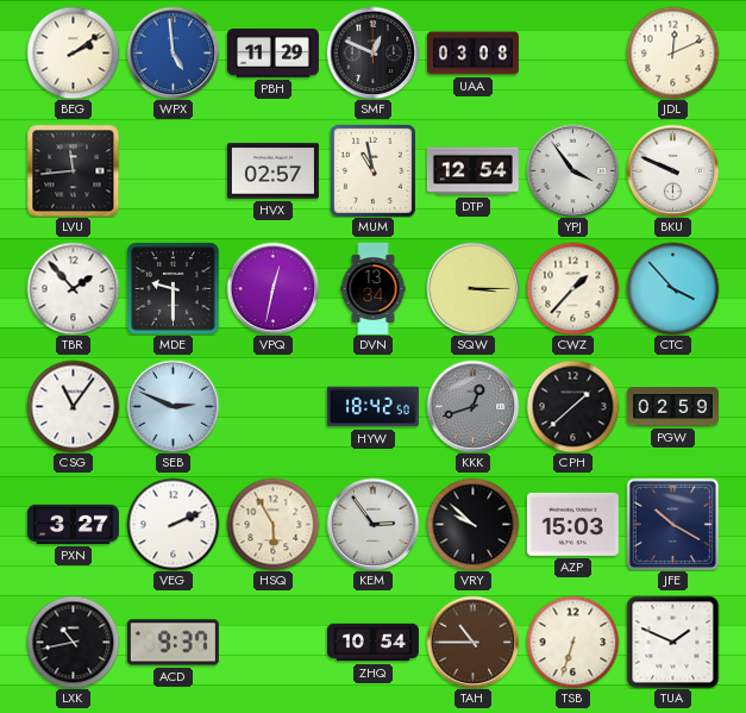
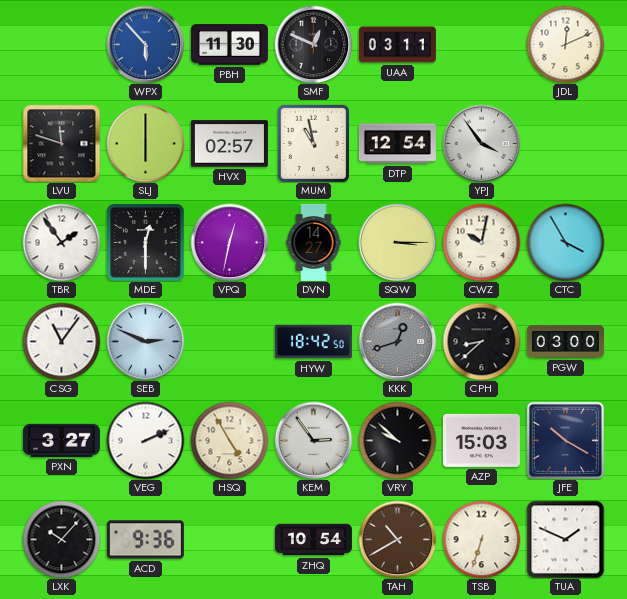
BEG: 2:09 -> none
WPX: 4:59 -> 5:53
PBH: 11:29 -> 11:30
UAA: 03:08 -> 03:11
LVU: 11:44 -> 11:48
SLJ: none -> 6:00
BKU: 9:49 -> none
TBR: 1:53 -> 1:54
MDE: 9:30 -> 12:30
DVN: 13:34 -> 14:27
CWZ: 1:37 -> 10:02
CTC: 3:53 -> 3:55
CPH: 1:38 -> 8:38
PGW: 02:59 -> 03:00
HSQ: 5:55 -> 4:55
LXK: 10:43 -> 10:07
ACD: 9:37 -> 9:36
TAH: 10:45 -> 10:40
